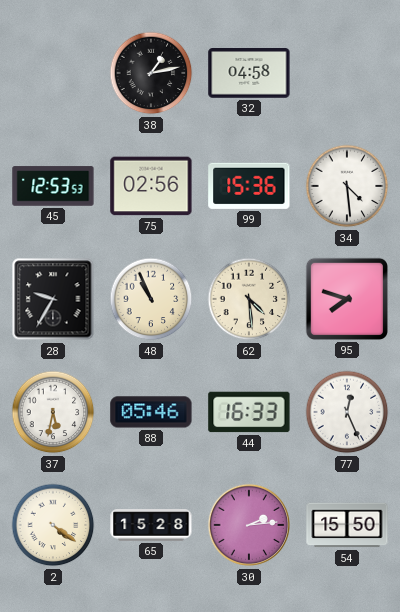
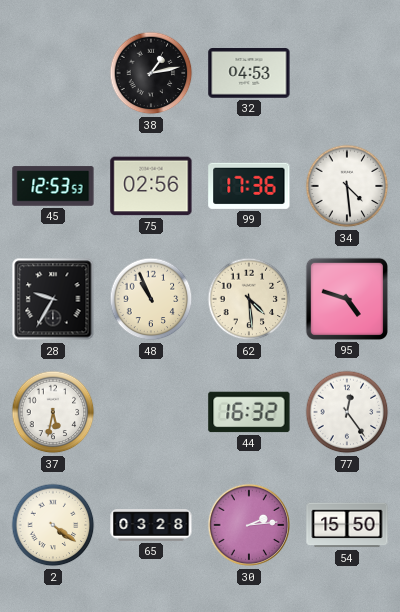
32: 04:58 -> 04:53
99: 15:36 -> 17:36
95: 7:48 -> 4:48
88: 05:46 -> none
44: 16:33 -> 16:32
77: 12:26 -> 12:24
65: 15:28 -> 03:28
